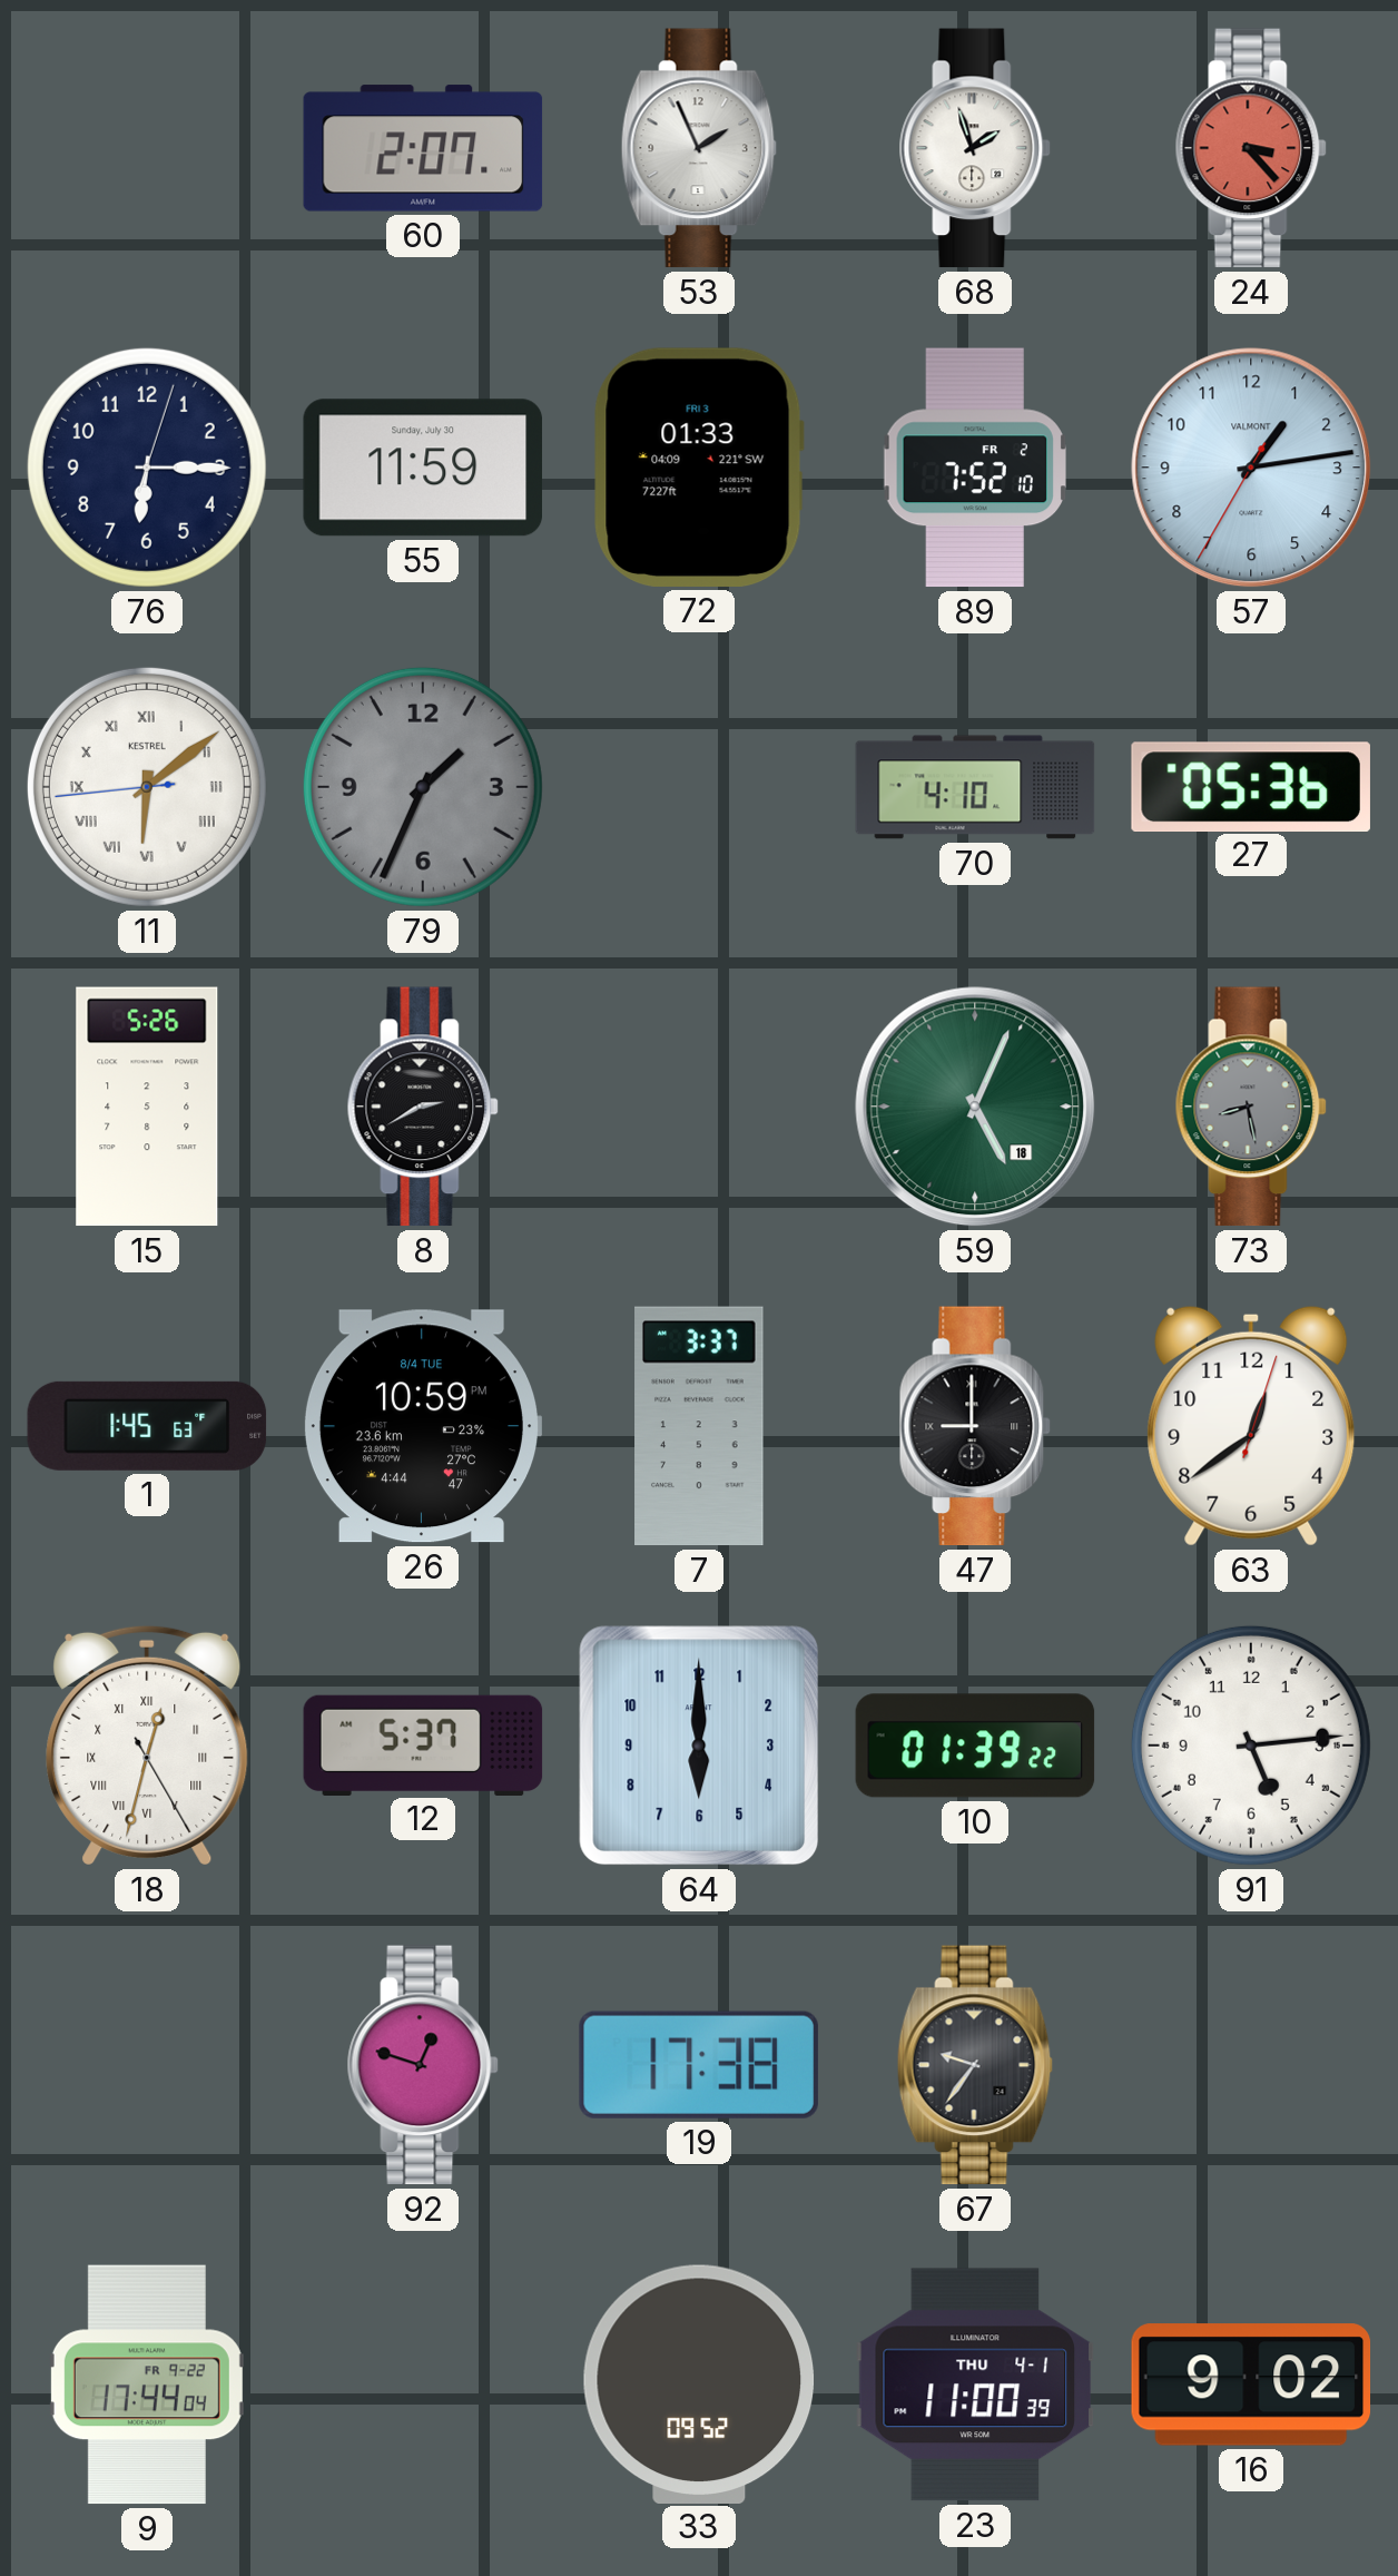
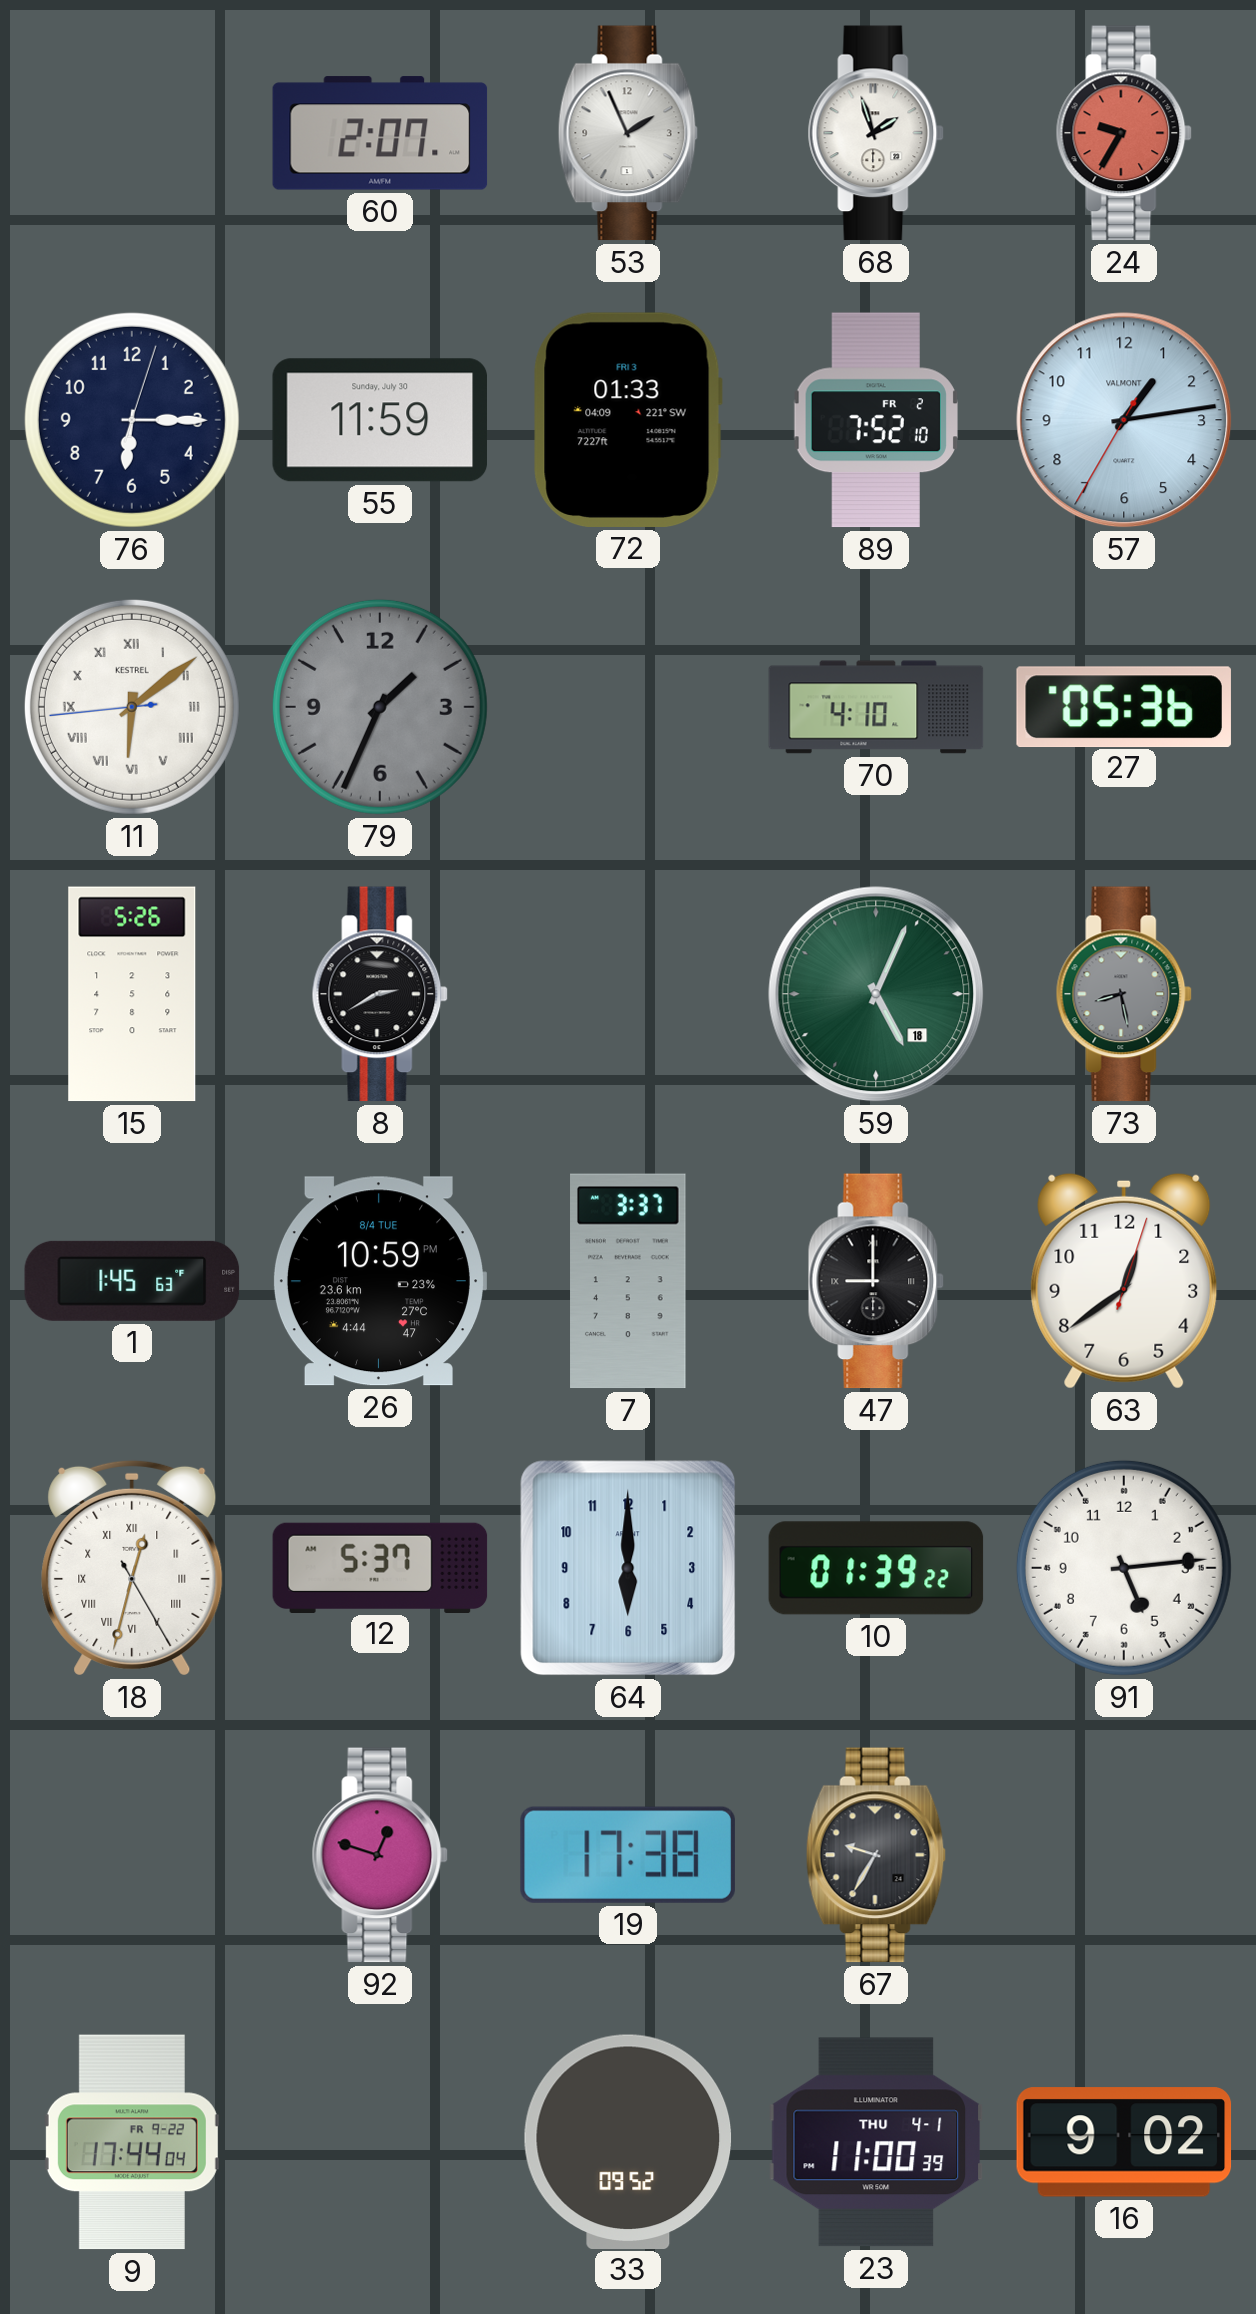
24: 3:23 -> 9:35
67: 9:36 -> 9:35
